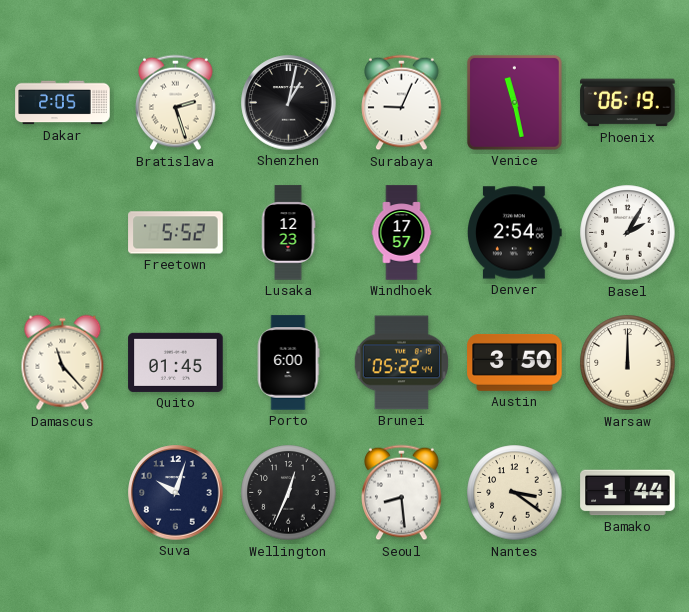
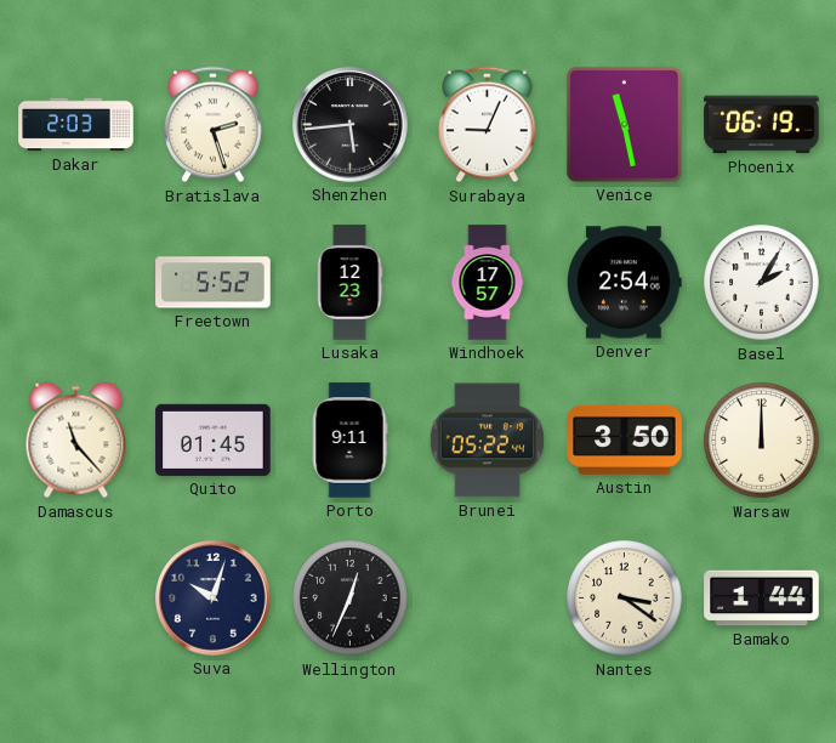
Dakar: 2:05 -> 2:03
Shenzhen: 1:02 -> 5:44
Porto: 6:00 -> 9:11
Seoul: 8:29 -> none
